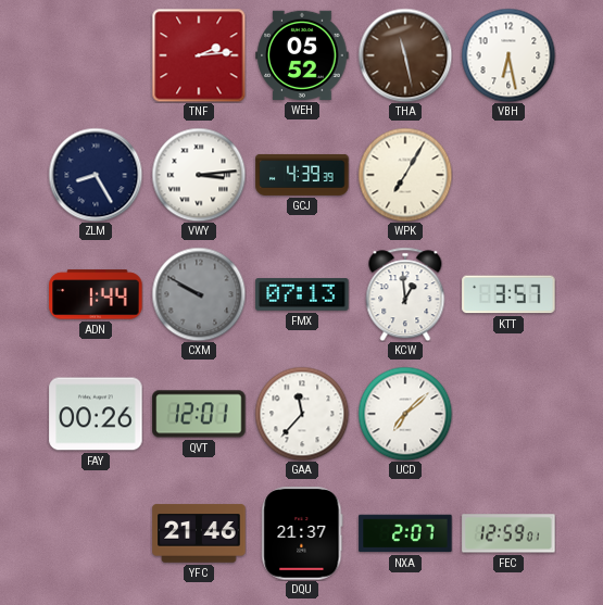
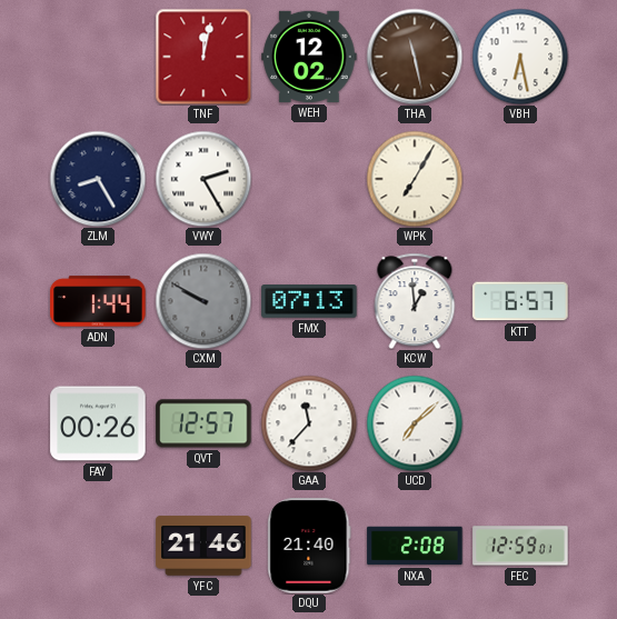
TNF: 2:14 -> 12:02
WEH: 05:52 -> 12:02
VWY: 3:14 -> 2:25
GCJ: 4:39 -> none
KTT: 3:57 -> 6:57
QVT: 12:01 -> 12:57
DQU: 21:37 -> 21:40
NXA: 2:07 -> 2:08
